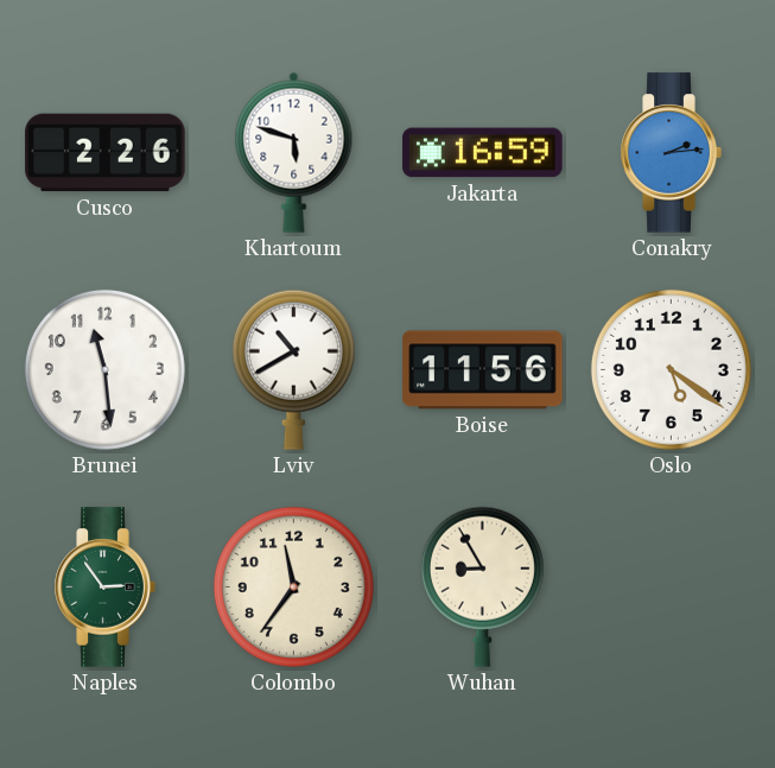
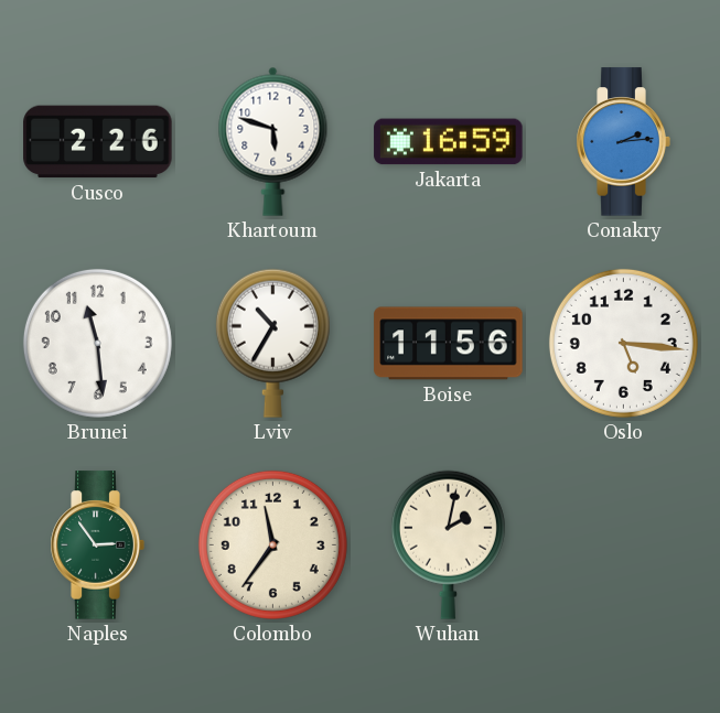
Lviv: 10:40 -> 10:35
Oslo: 5:21 -> 5:16
Wuhan: 8:55 -> 2:02
